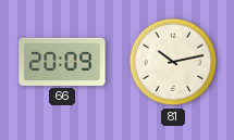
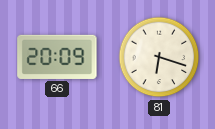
81: 10:13 -> 6:18
